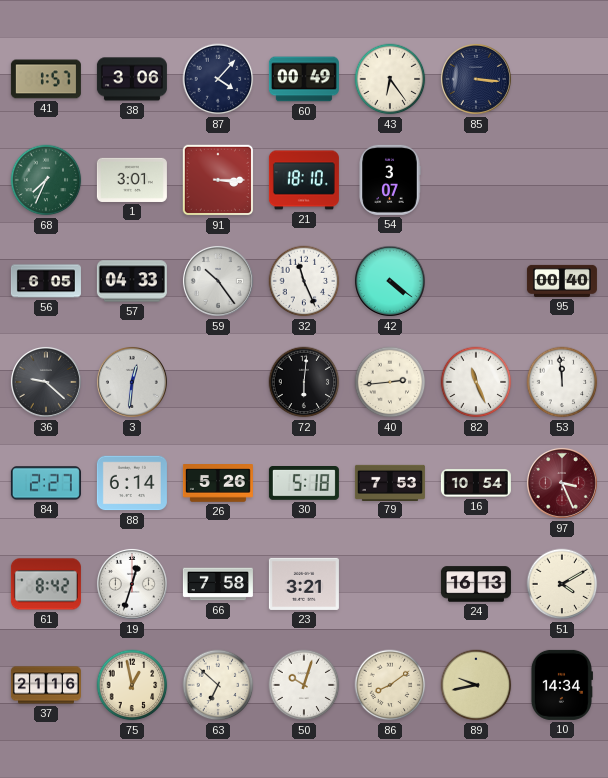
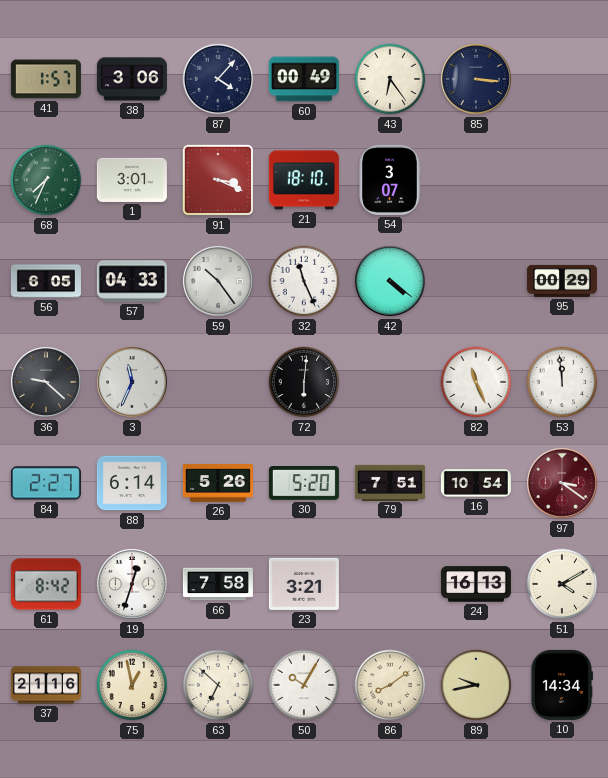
91: 3:15 -> 3:19
95: 00:40 -> 00:29
3: 12:31 -> 11:34
40: 2:44 -> none
30: 5:18 -> 5:20
79: 7:53 -> 7:51
97: 3:26 -> 3:21
50: 10:03 -> 10:05
